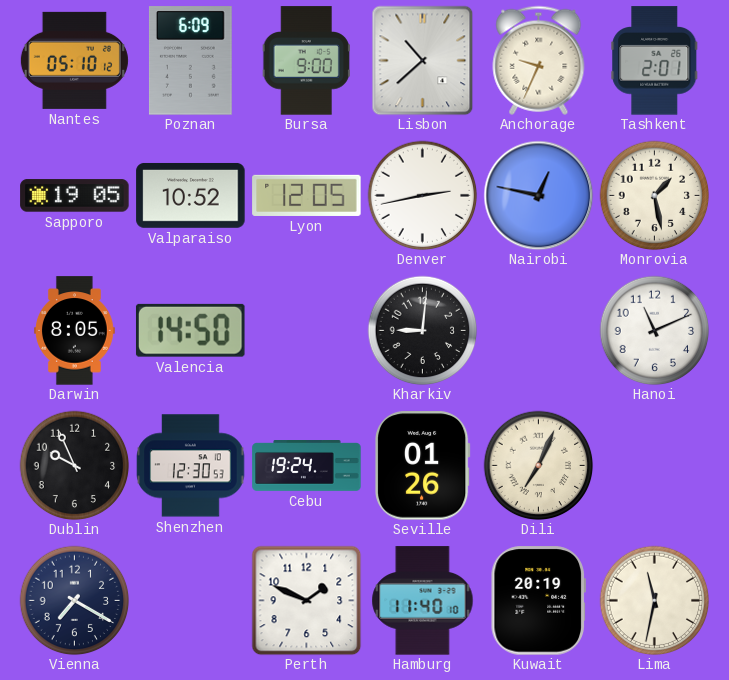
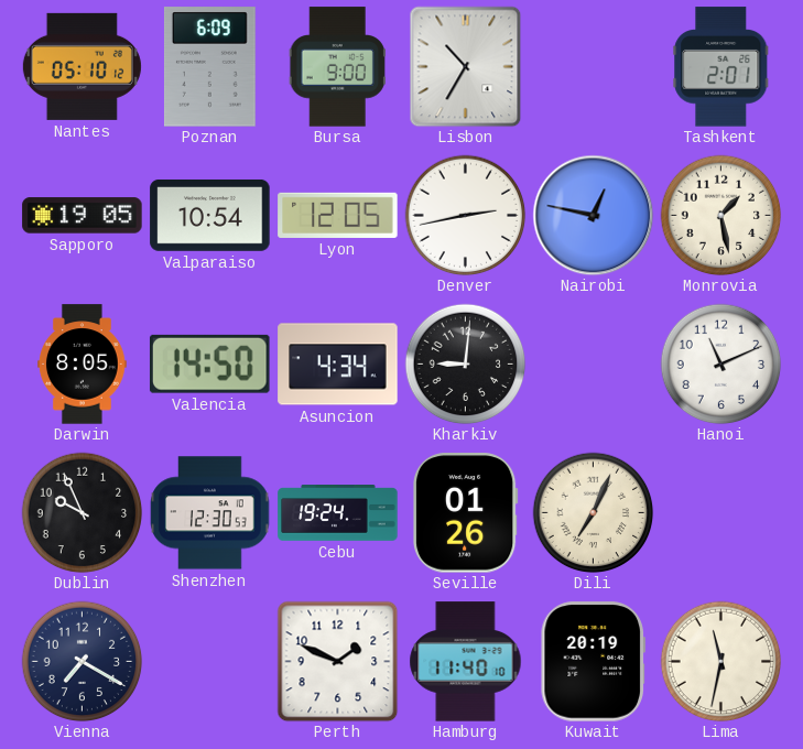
Lisbon: 10:38 -> 10:35
Anchorage: 9:34 -> none
Valparaiso: 10:52 -> 10:54
Asuncion: none -> 4:34
